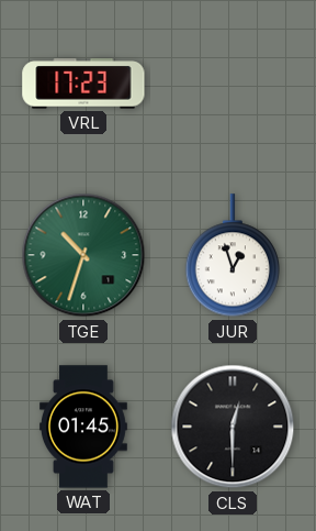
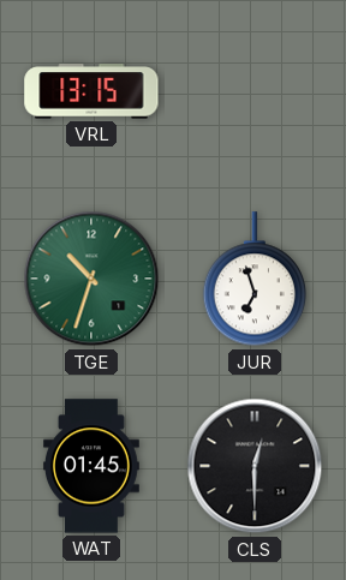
VRL: 17:23 -> 13:15
JUR: 12:57 -> 6:57
